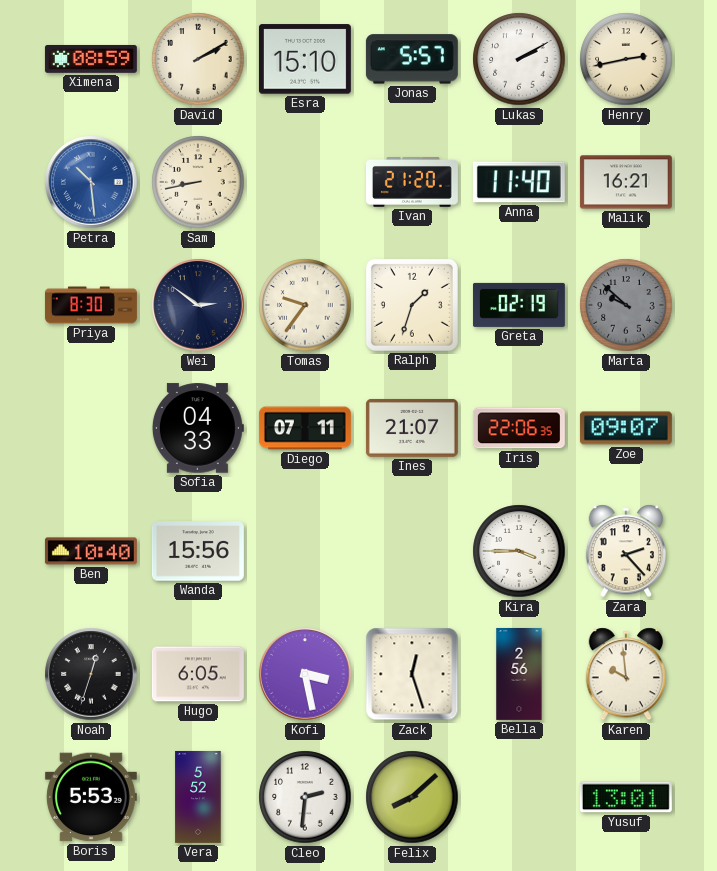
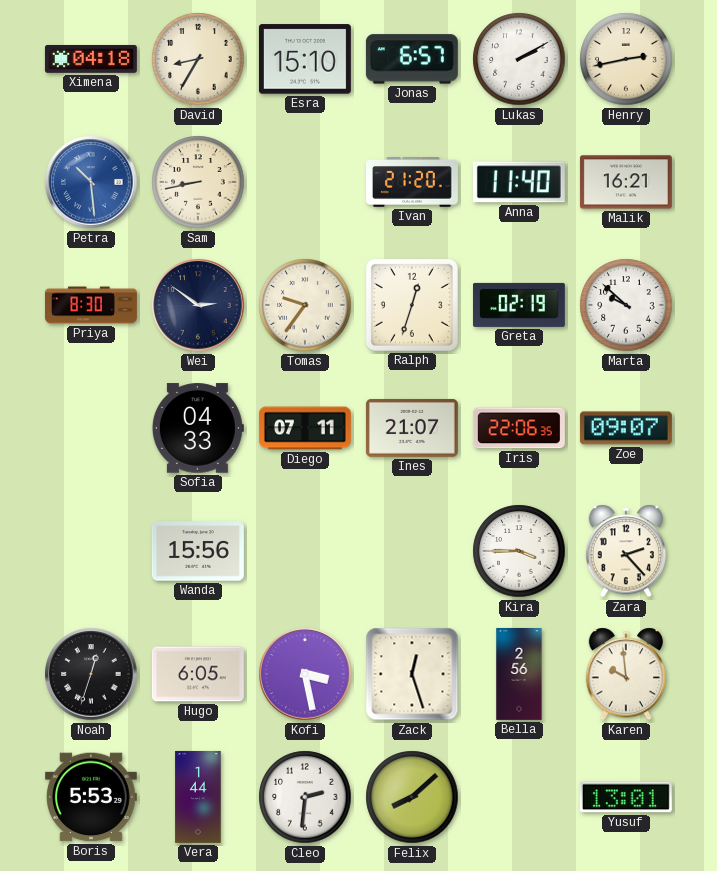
Ximena: 08:59 -> 04:18
David: 2:10 -> 8:35
Jonas: 5:57 -> 6:57
Ralph: 1:33 -> 12:33
Marta dial: grey -> white
Ben: 10:40 -> none
Vera: 5:52 -> 1:44
